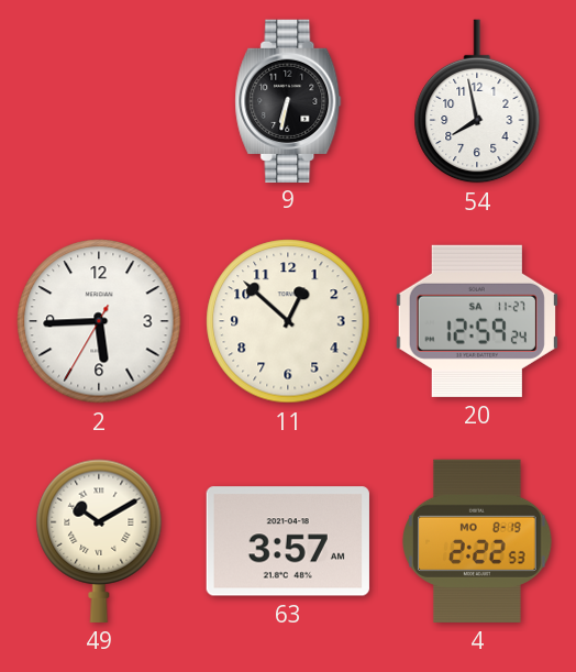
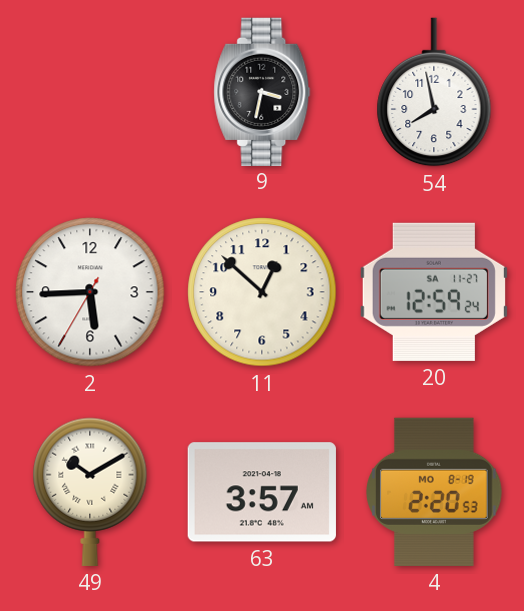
9: 6:32 -> 3:32
4: 2:22 -> 2:20
